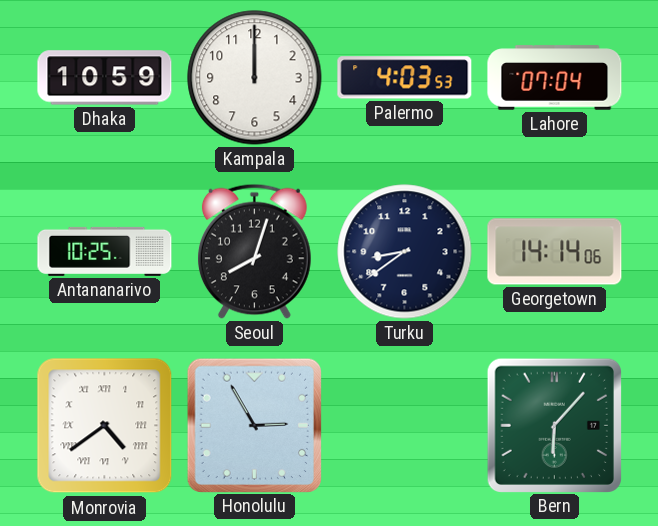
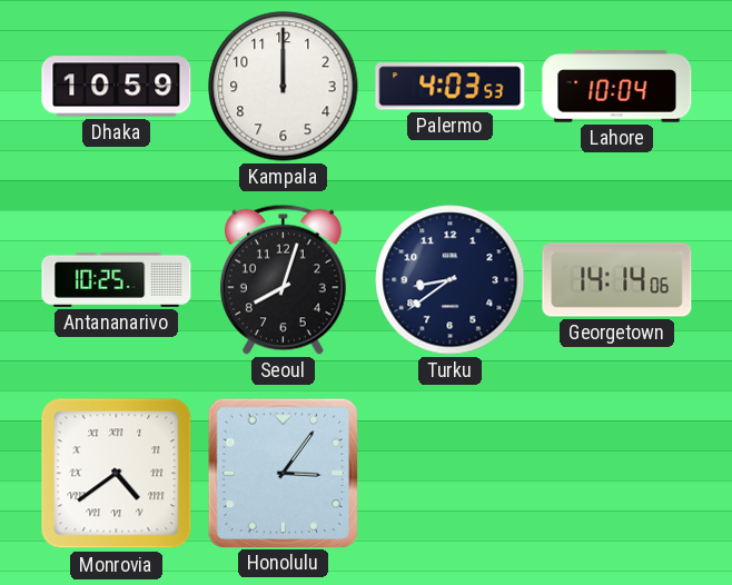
Lahore: 07:04 -> 10:04
Honolulu: 2:55 -> 3:06
Bern: 6:07 -> none
